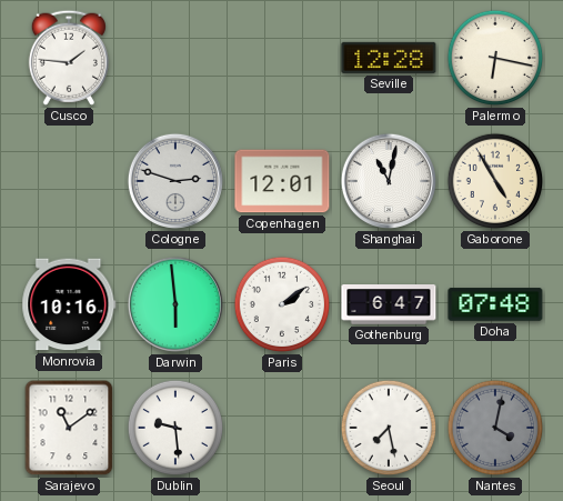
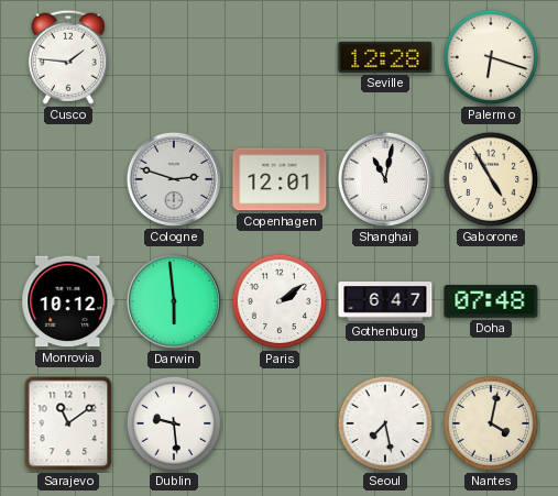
Palermo: 6:17 -> 6:18
Monrovia: 10:16 -> 10:12
Nantes dial: grey -> cream
